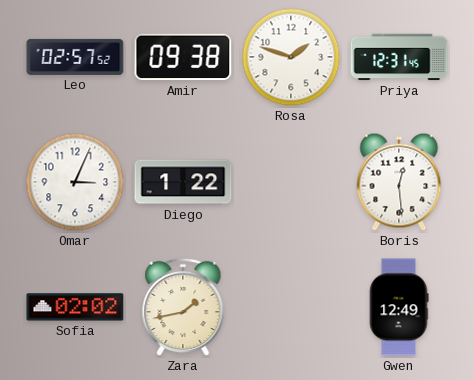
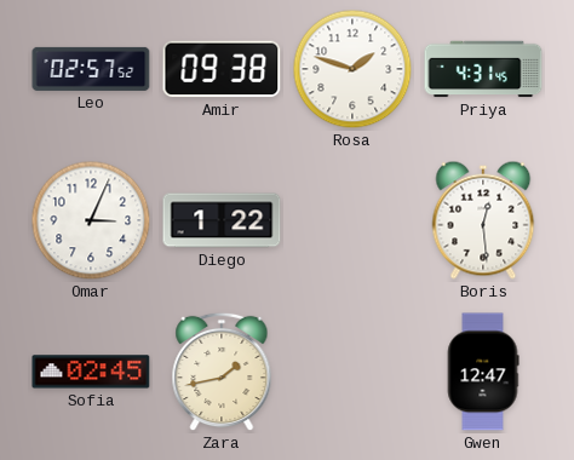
Priya: 12:31 -> 4:31
Sofia: 02:02 -> 02:45
Gwen: 12:49 -> 12:47
